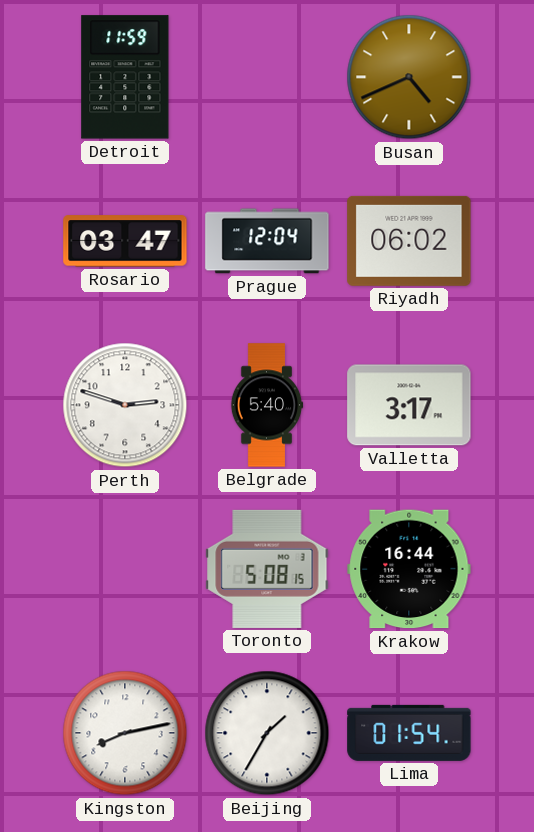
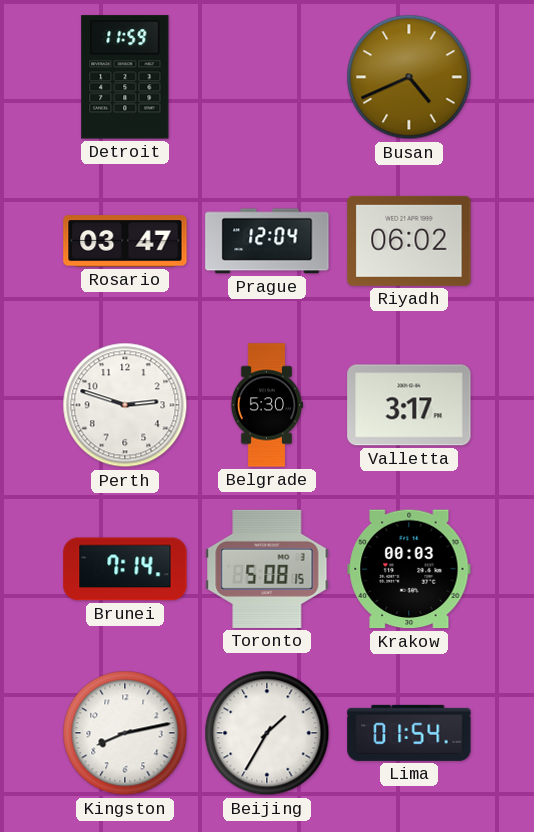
Belgrade: 5:40 -> 5:30
Brunei: none -> 7:14
Krakow: 16:44 -> 00:03
